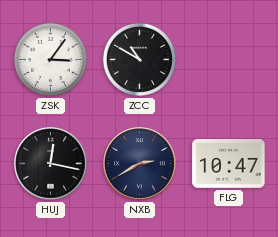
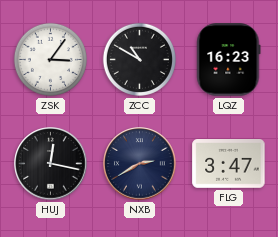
LQZ: none -> 16:23
FLG: 10:47 -> 3:47
